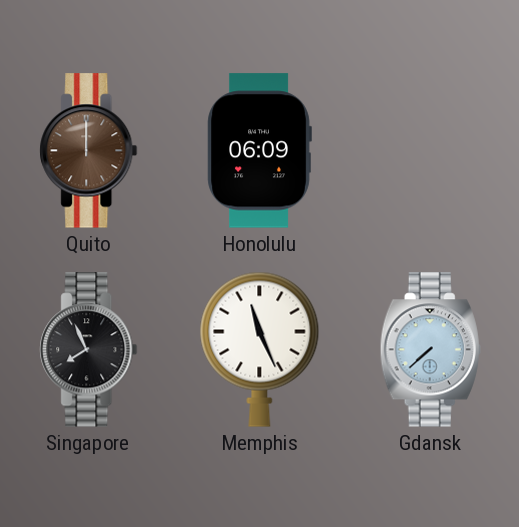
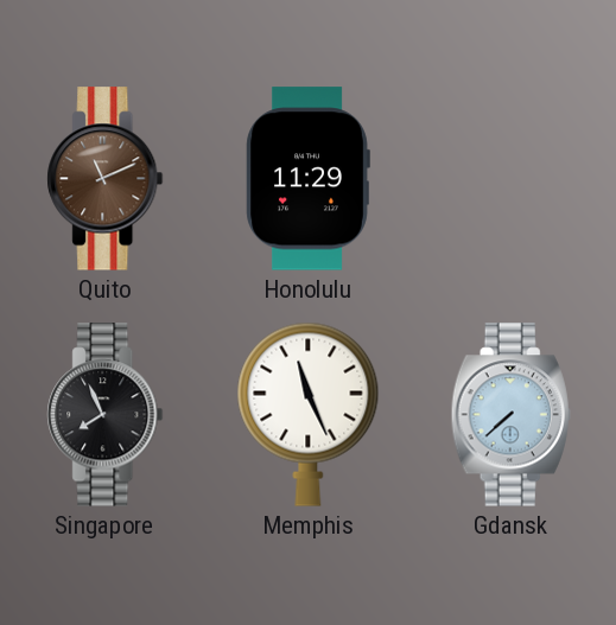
Quito: 12:00 -> 11:11
Honolulu: 06:09 -> 11:29
